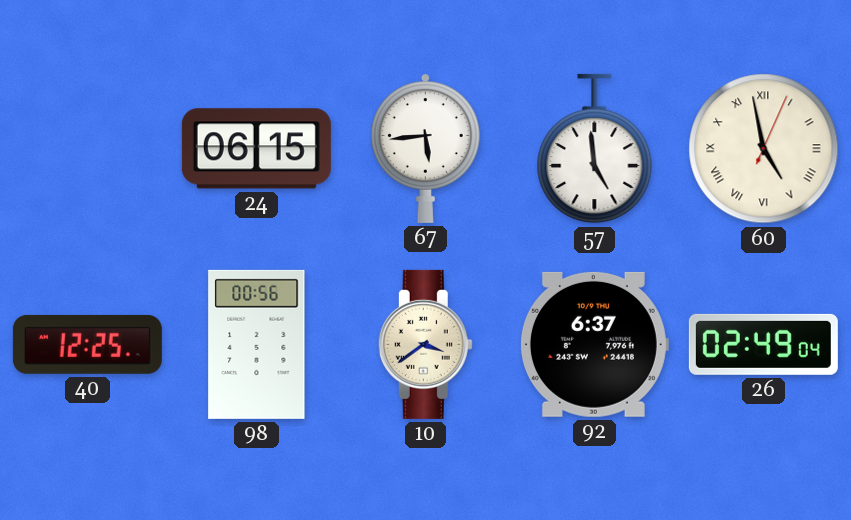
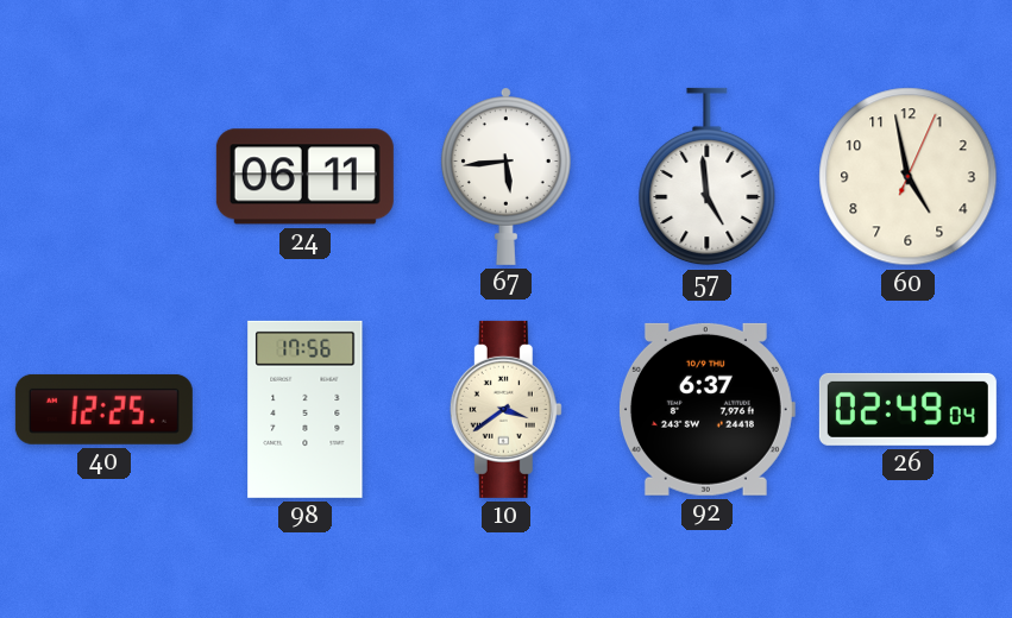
24: 06:15 -> 06:11
60 numerals: Roman -> Arabic
98: 00:56 -> 17:56
